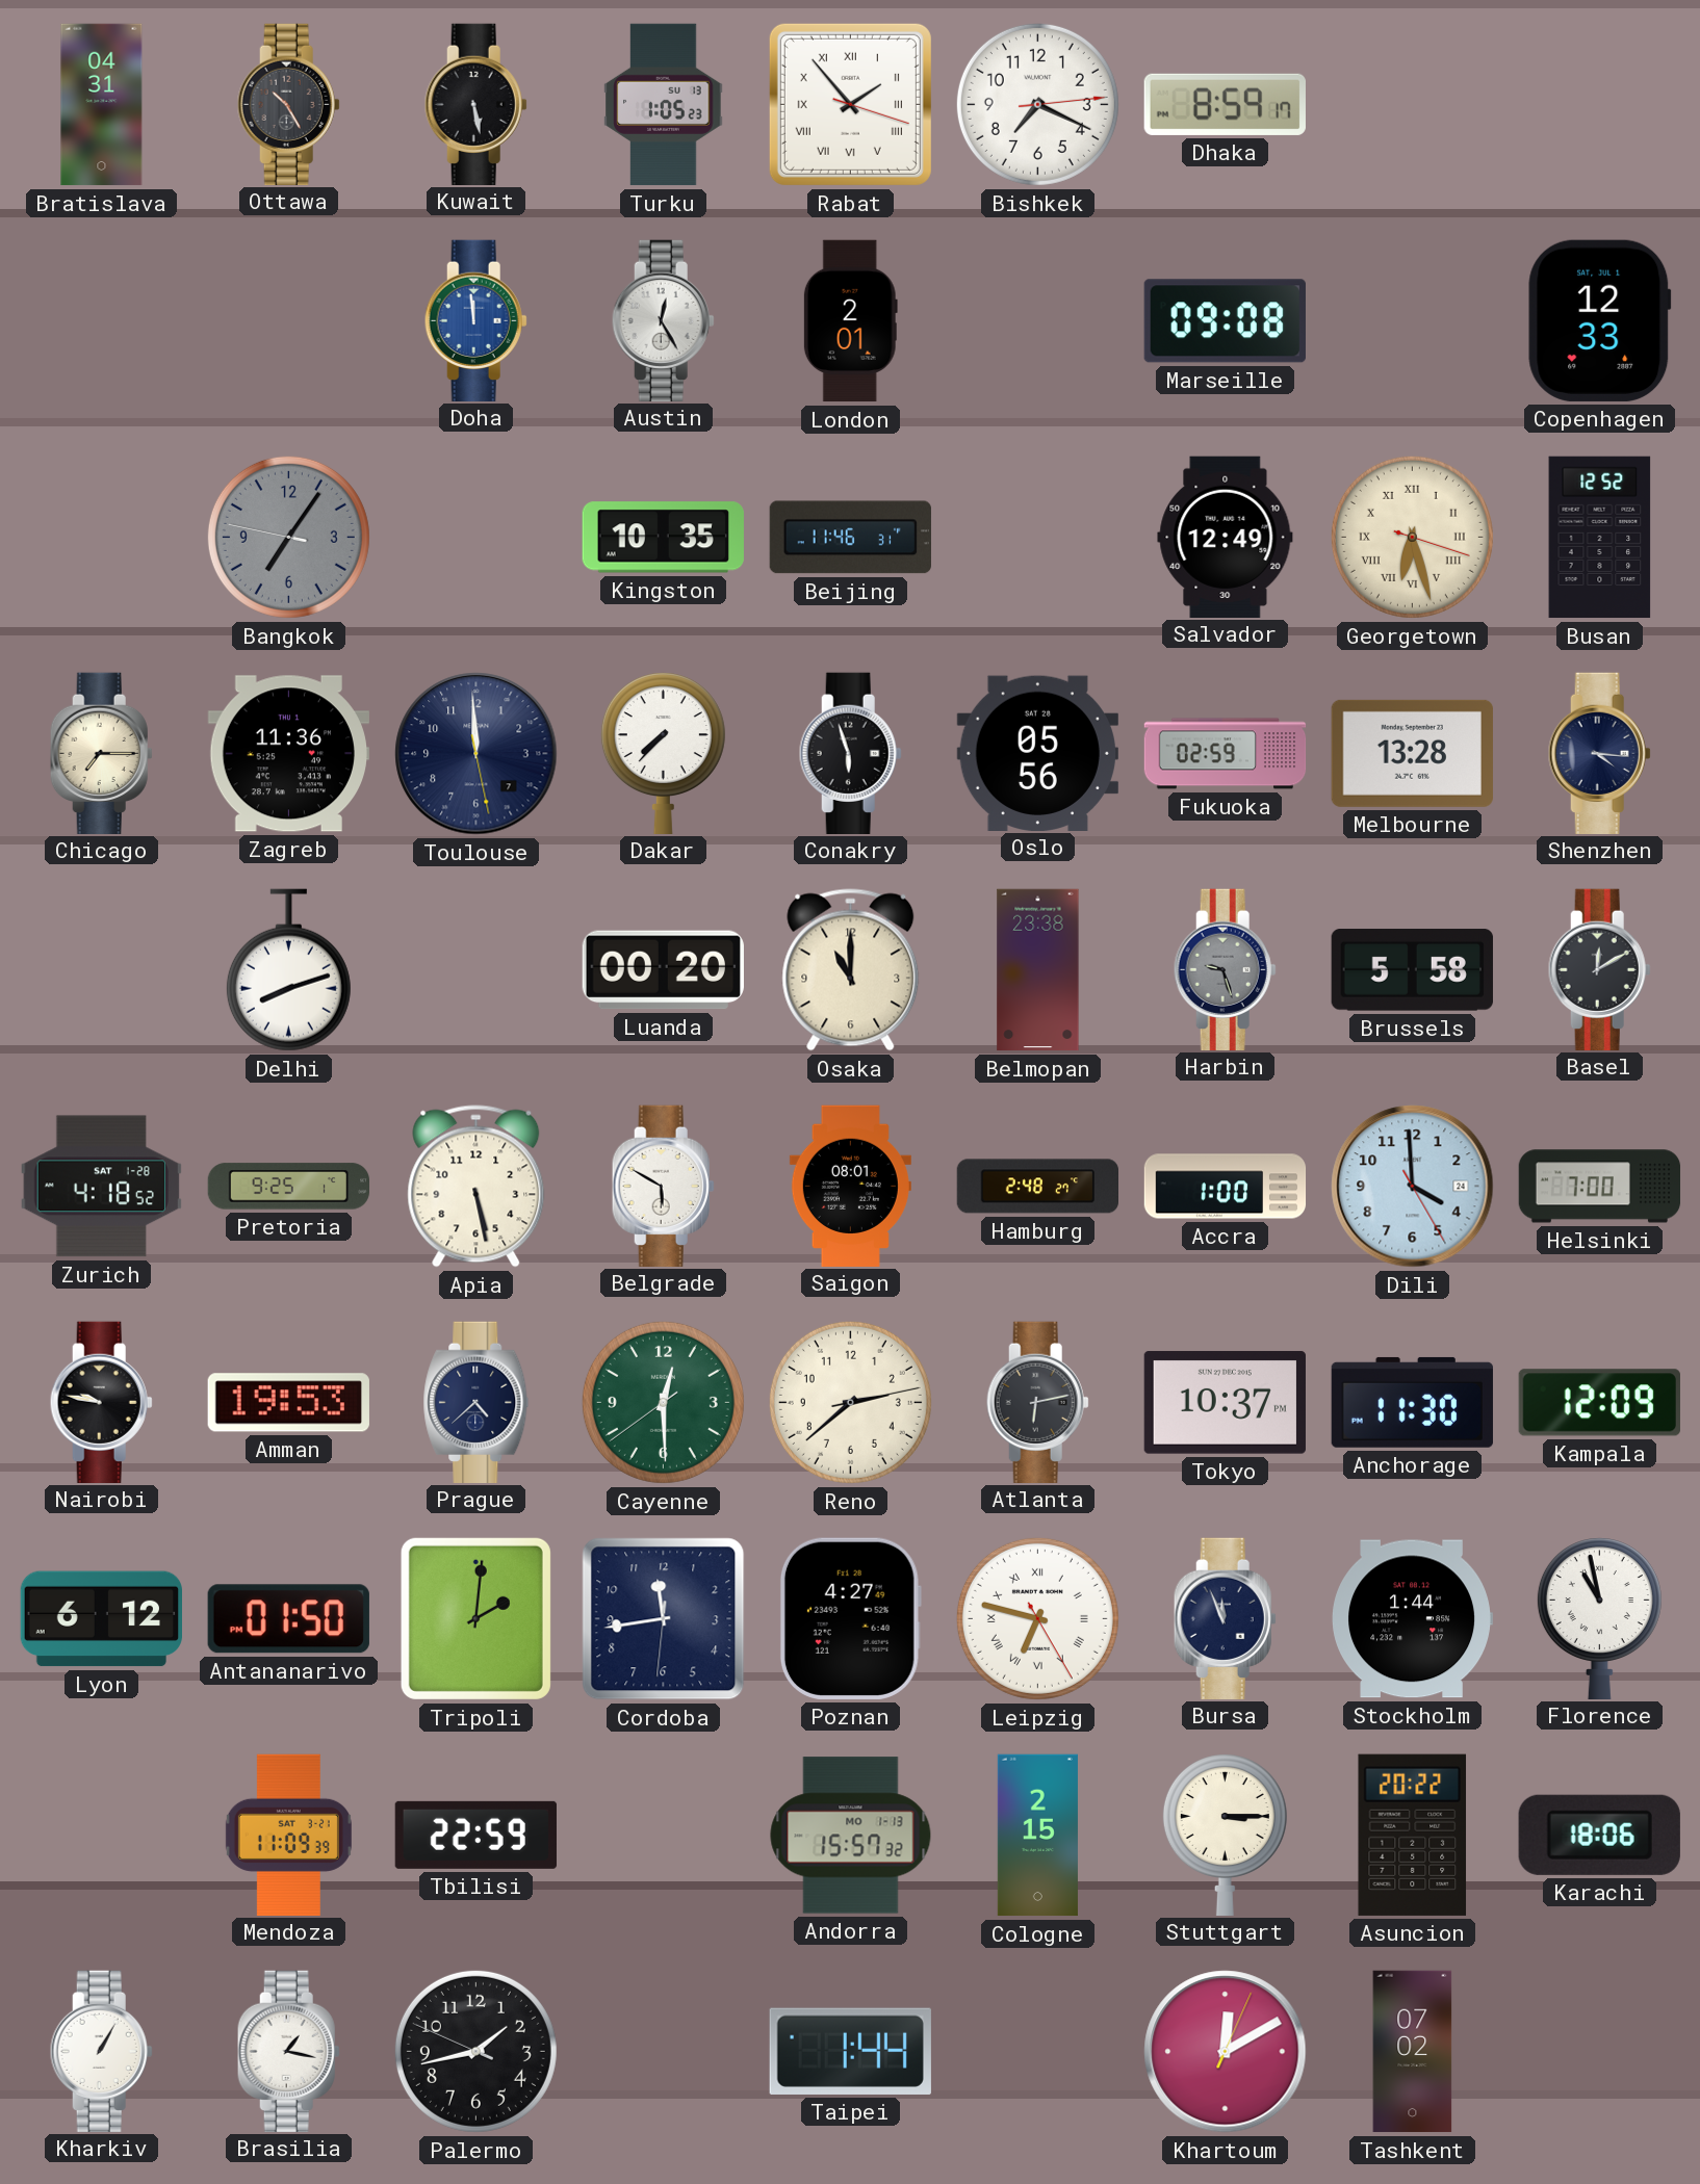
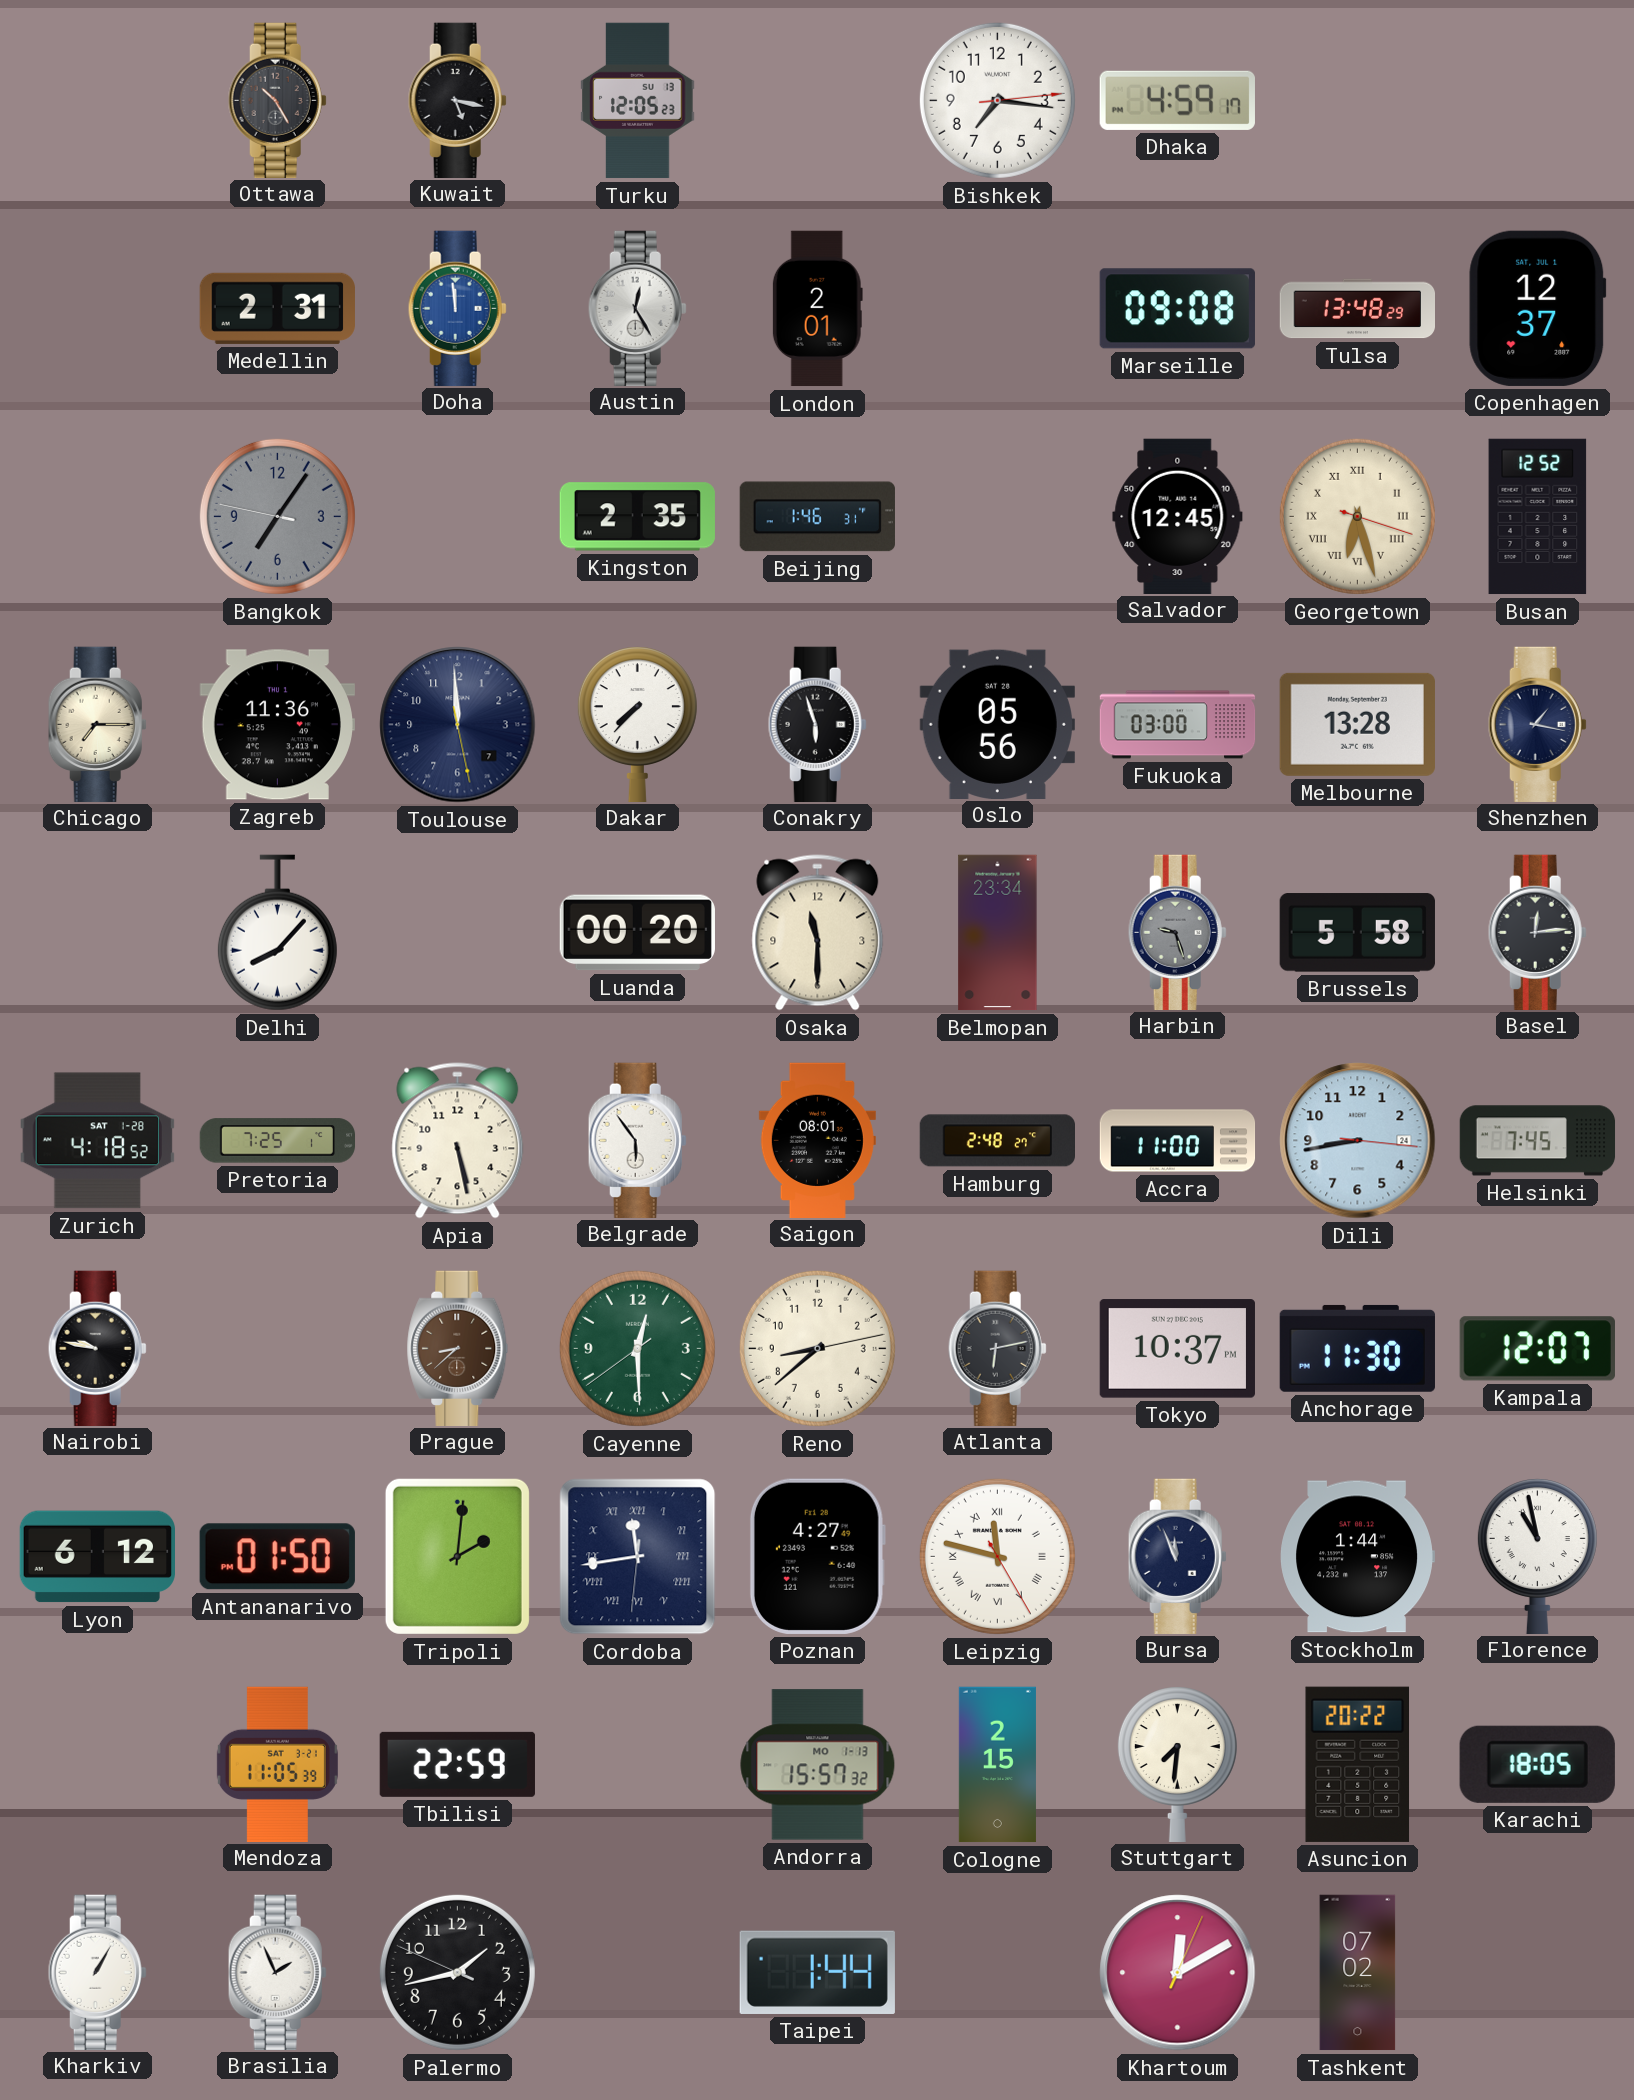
Bratislava: 04:31 -> none
Kuwait: 5:28 -> 5:17
Turku: 1:05 -> 12:05
Rabat: 1:53 -> none
Bishkek: 7:19 -> 7:16
Dhaka: 8:59 -> 4:59
Medellin: none -> 2:31
Tulsa: none -> 13:48
Copenhagen: 12:33 -> 12:37
Kingston: 10:35 -> 2:35
Beijing: 11:46 -> 1:46
Salvador: 12:49 -> 12:45
Fukuoka: 02:59 -> 03:00
Shenzhen: 4:16 -> 1:17
Delhi: 8:12 -> 8:07
Osaka: 11:00 -> 11:30
Belmopan: 23:38 -> 23:34
Basel: 12:10 -> 12:14
Pretoria: 9:25 -> 7:25
Belgrade: 5:50 -> 5:54
Accra: 1:00 -> 11:00
Dili: 3:59 -> 8:43
Helsinki: 7:00 -> 7:45
Amman: 19:53 -> none
Prague: 4:38 -> 8:38
Prague dial: navy -> brown
Reno: 2:38 -> 8:38
Kampala: 12:09 -> 12:07
Cordoba numerals: Arabic -> Roman
Leipzig: 6:47 -> 11:47
Mendoza: 11:09 -> 11:05
Stuttgart: 3:15 -> 7:31
Karachi: 18:06 -> 18:05
Brasilia: 1:17 -> 1:56
